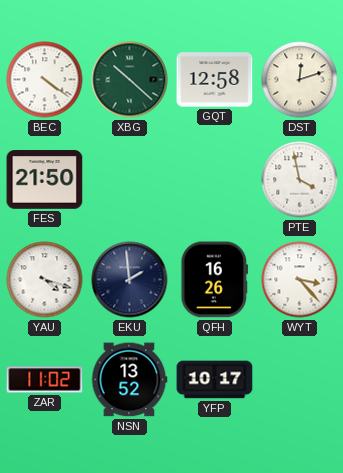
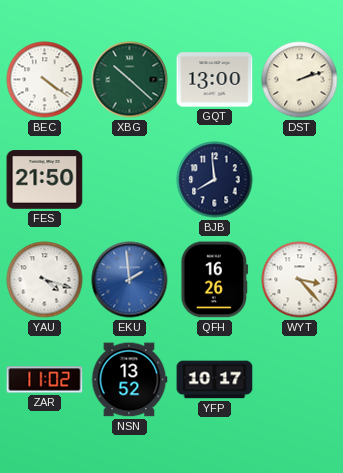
GQT: 12:58 -> 13:00
DST: 12:12 -> 2:12
BJB: none -> 7:59
PTE: 3:58 -> none
EKU dial: navy -> blue
